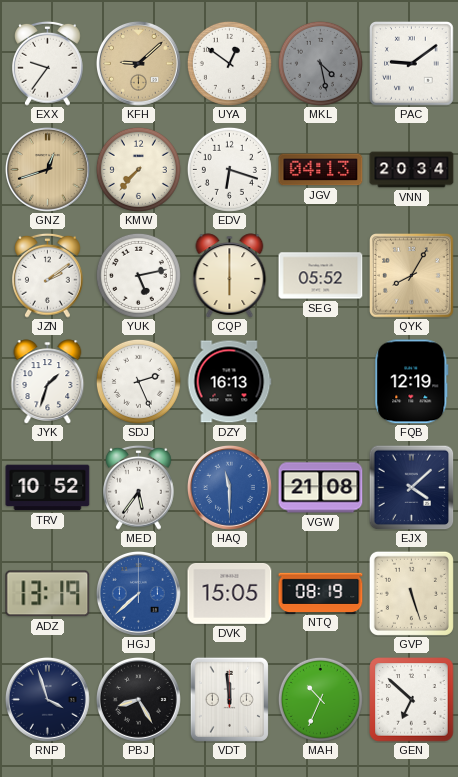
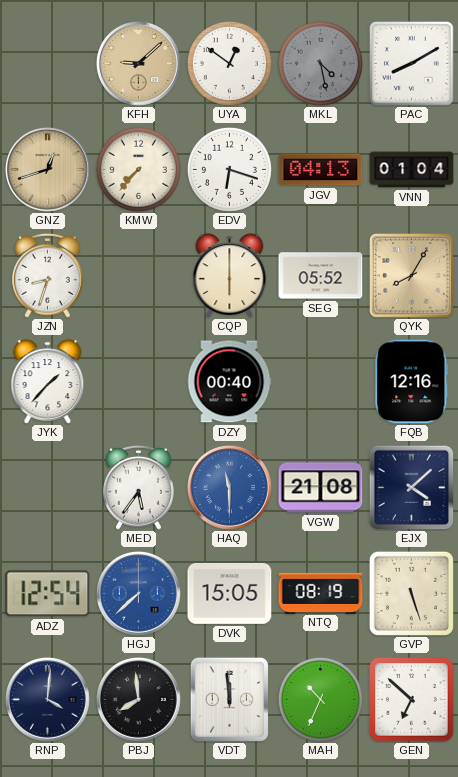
EXX: 9:36 -> none
PAC: 9:09 -> 8:10
VNN: 20:34 -> 01:04
JZN: 2:09 -> 8:33
YUK: 5:13 -> none
JYK: 1:33 -> 1:37
SDJ: 2:26 -> none
DZY: 16:13 -> 00:40
FQB: 12:19 -> 12:16
TRV: 10:52 -> none
ADZ: 13:19 -> 12:54
RNP: 3:57 -> 4:01
PBJ: 8:25 -> 7:59
